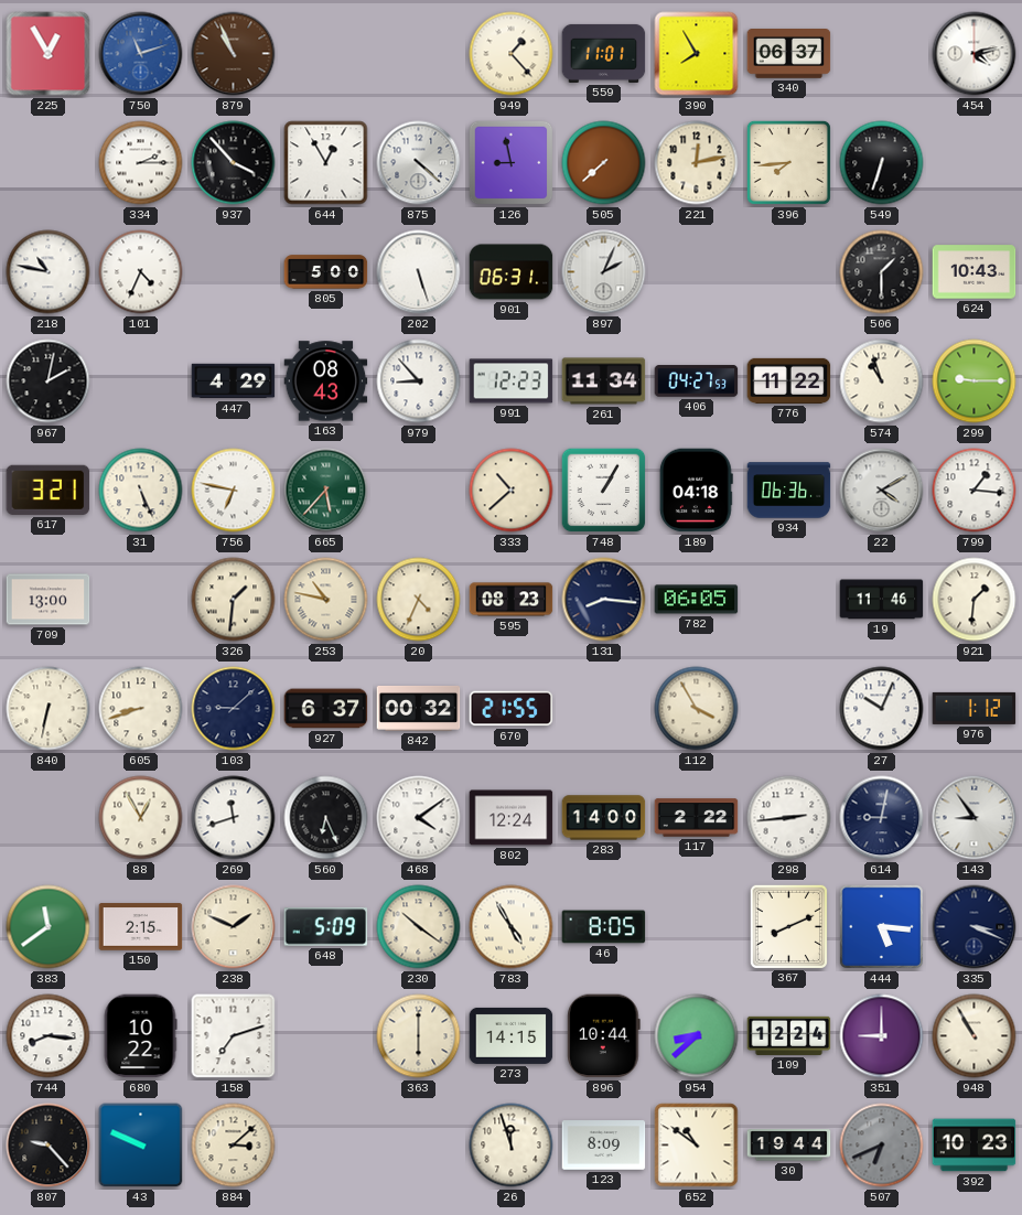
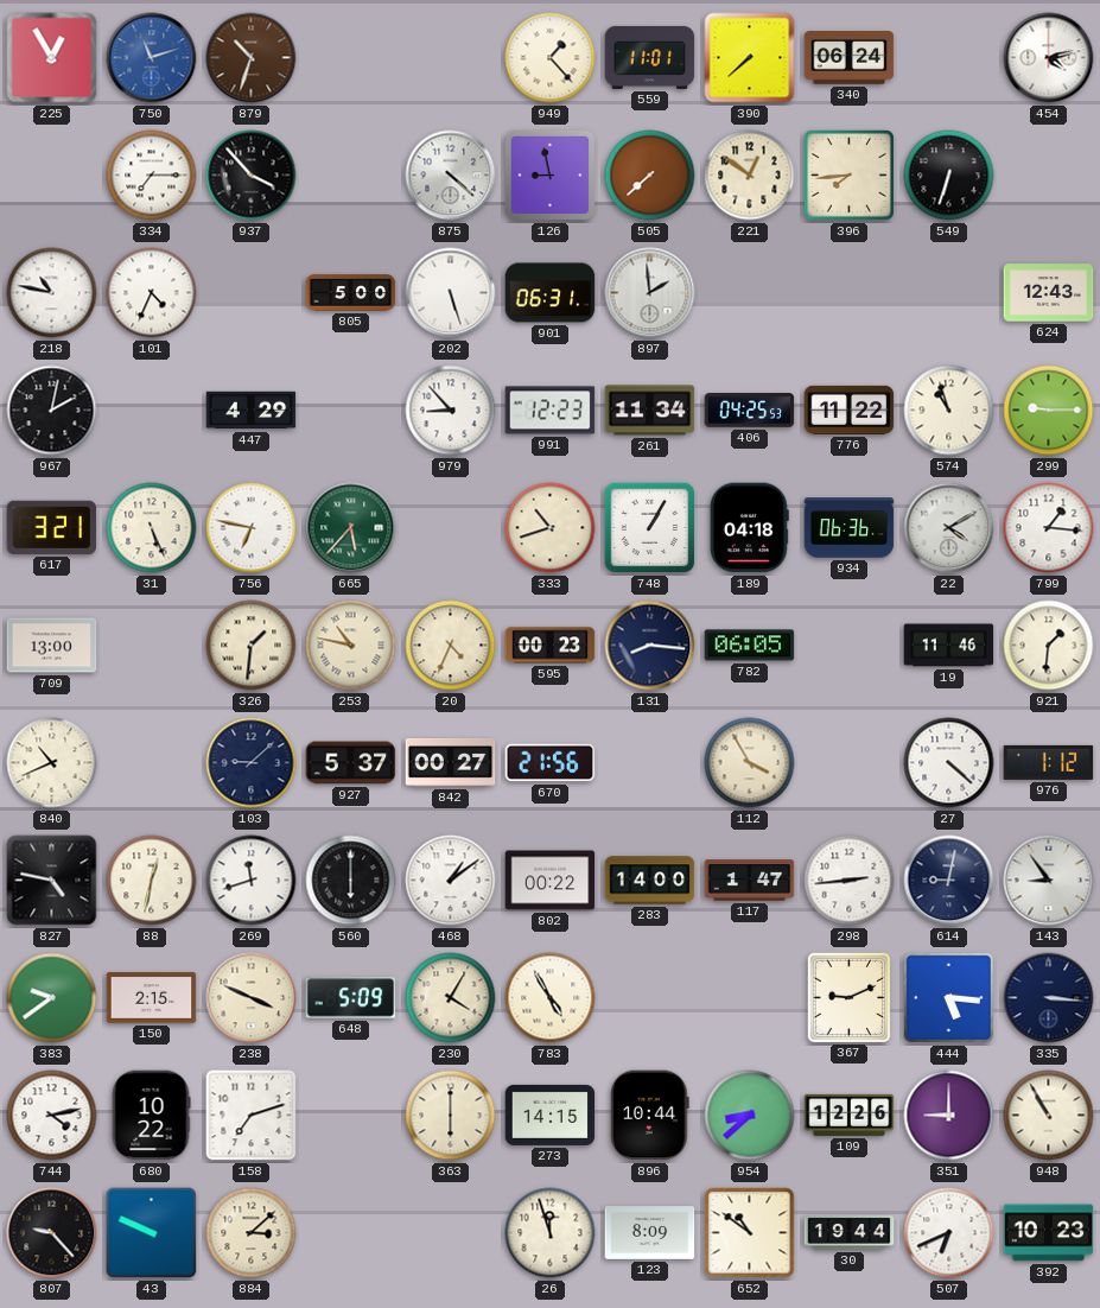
879: 10:56 -> 10:33
390: 7:55 -> 7:38
340: 06:37 -> 06:24
334: 2:15 -> 7:15
644: 12:55 -> none
221: 12:13 -> 12:51
897: 2:04 -> 1:59
506: 1:30 -> none
624: 10:43 -> 12:43
163: 08:43 -> none
406: 04:27 -> 04:25
333: 10:38 -> 10:42
595: 08:23 -> 00:23
840: 6:32 -> 10:41
605: 8:42 -> none
927: 6:37 -> 5:37
842: 00:32 -> 00:27
670: 21:55 -> 21:56
27: 10:04 -> 4:22
827: none -> 4:47
88: 12:55 -> 12:32
560: 6:26 -> 6:00
468: 4:09 -> 1:09
802: 12:24 -> 00:22
117: 2:22 -> 1:47
383: 11:39 -> 9:39
238: 1:49 -> 3:49
230: 10:21 -> 4:05
46: 8:05 -> none
367: 8:11 -> 9:11
335: 3:19 -> 3:16
744: 8:16 -> 4:13
109: 12:24 -> 12:26
507 dial: grey -> white
